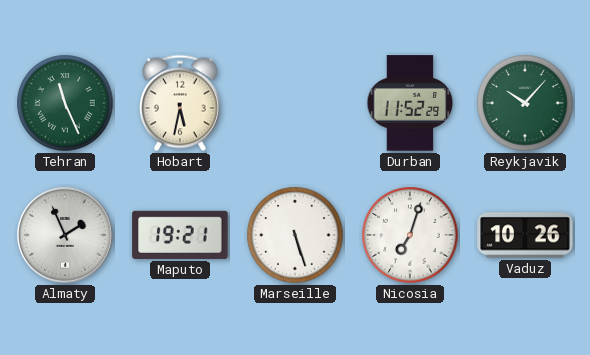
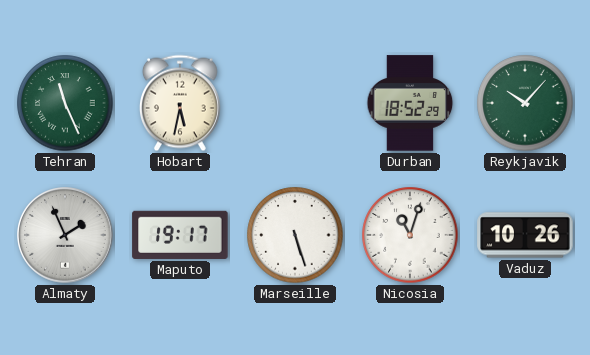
Durban: 11:52 -> 18:52
Maputo: 19:21 -> 19:17
Nicosia: 7:03 -> 11:03
